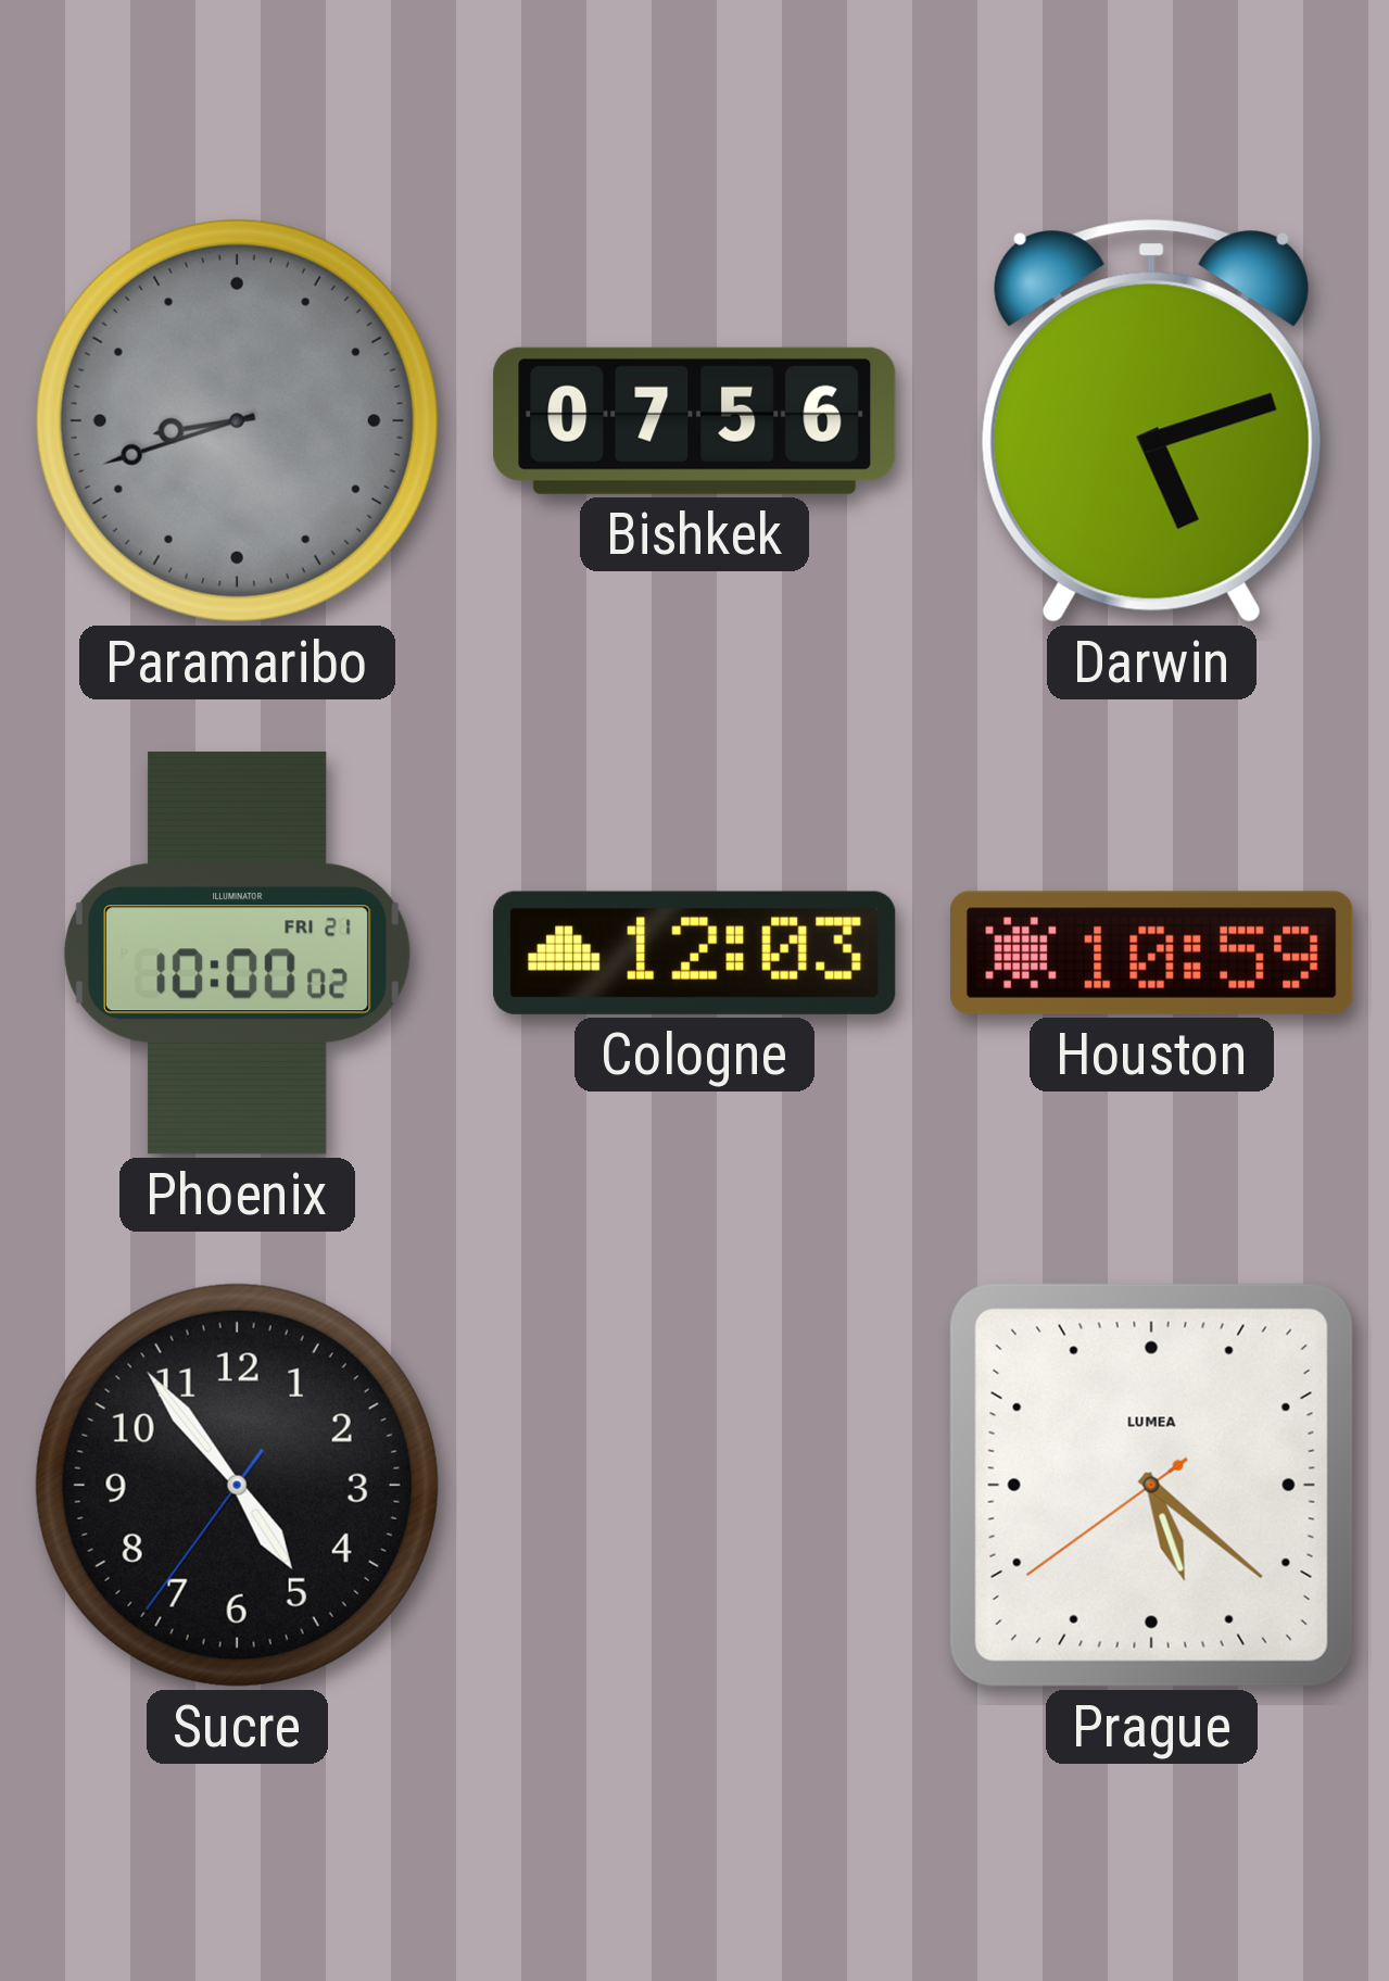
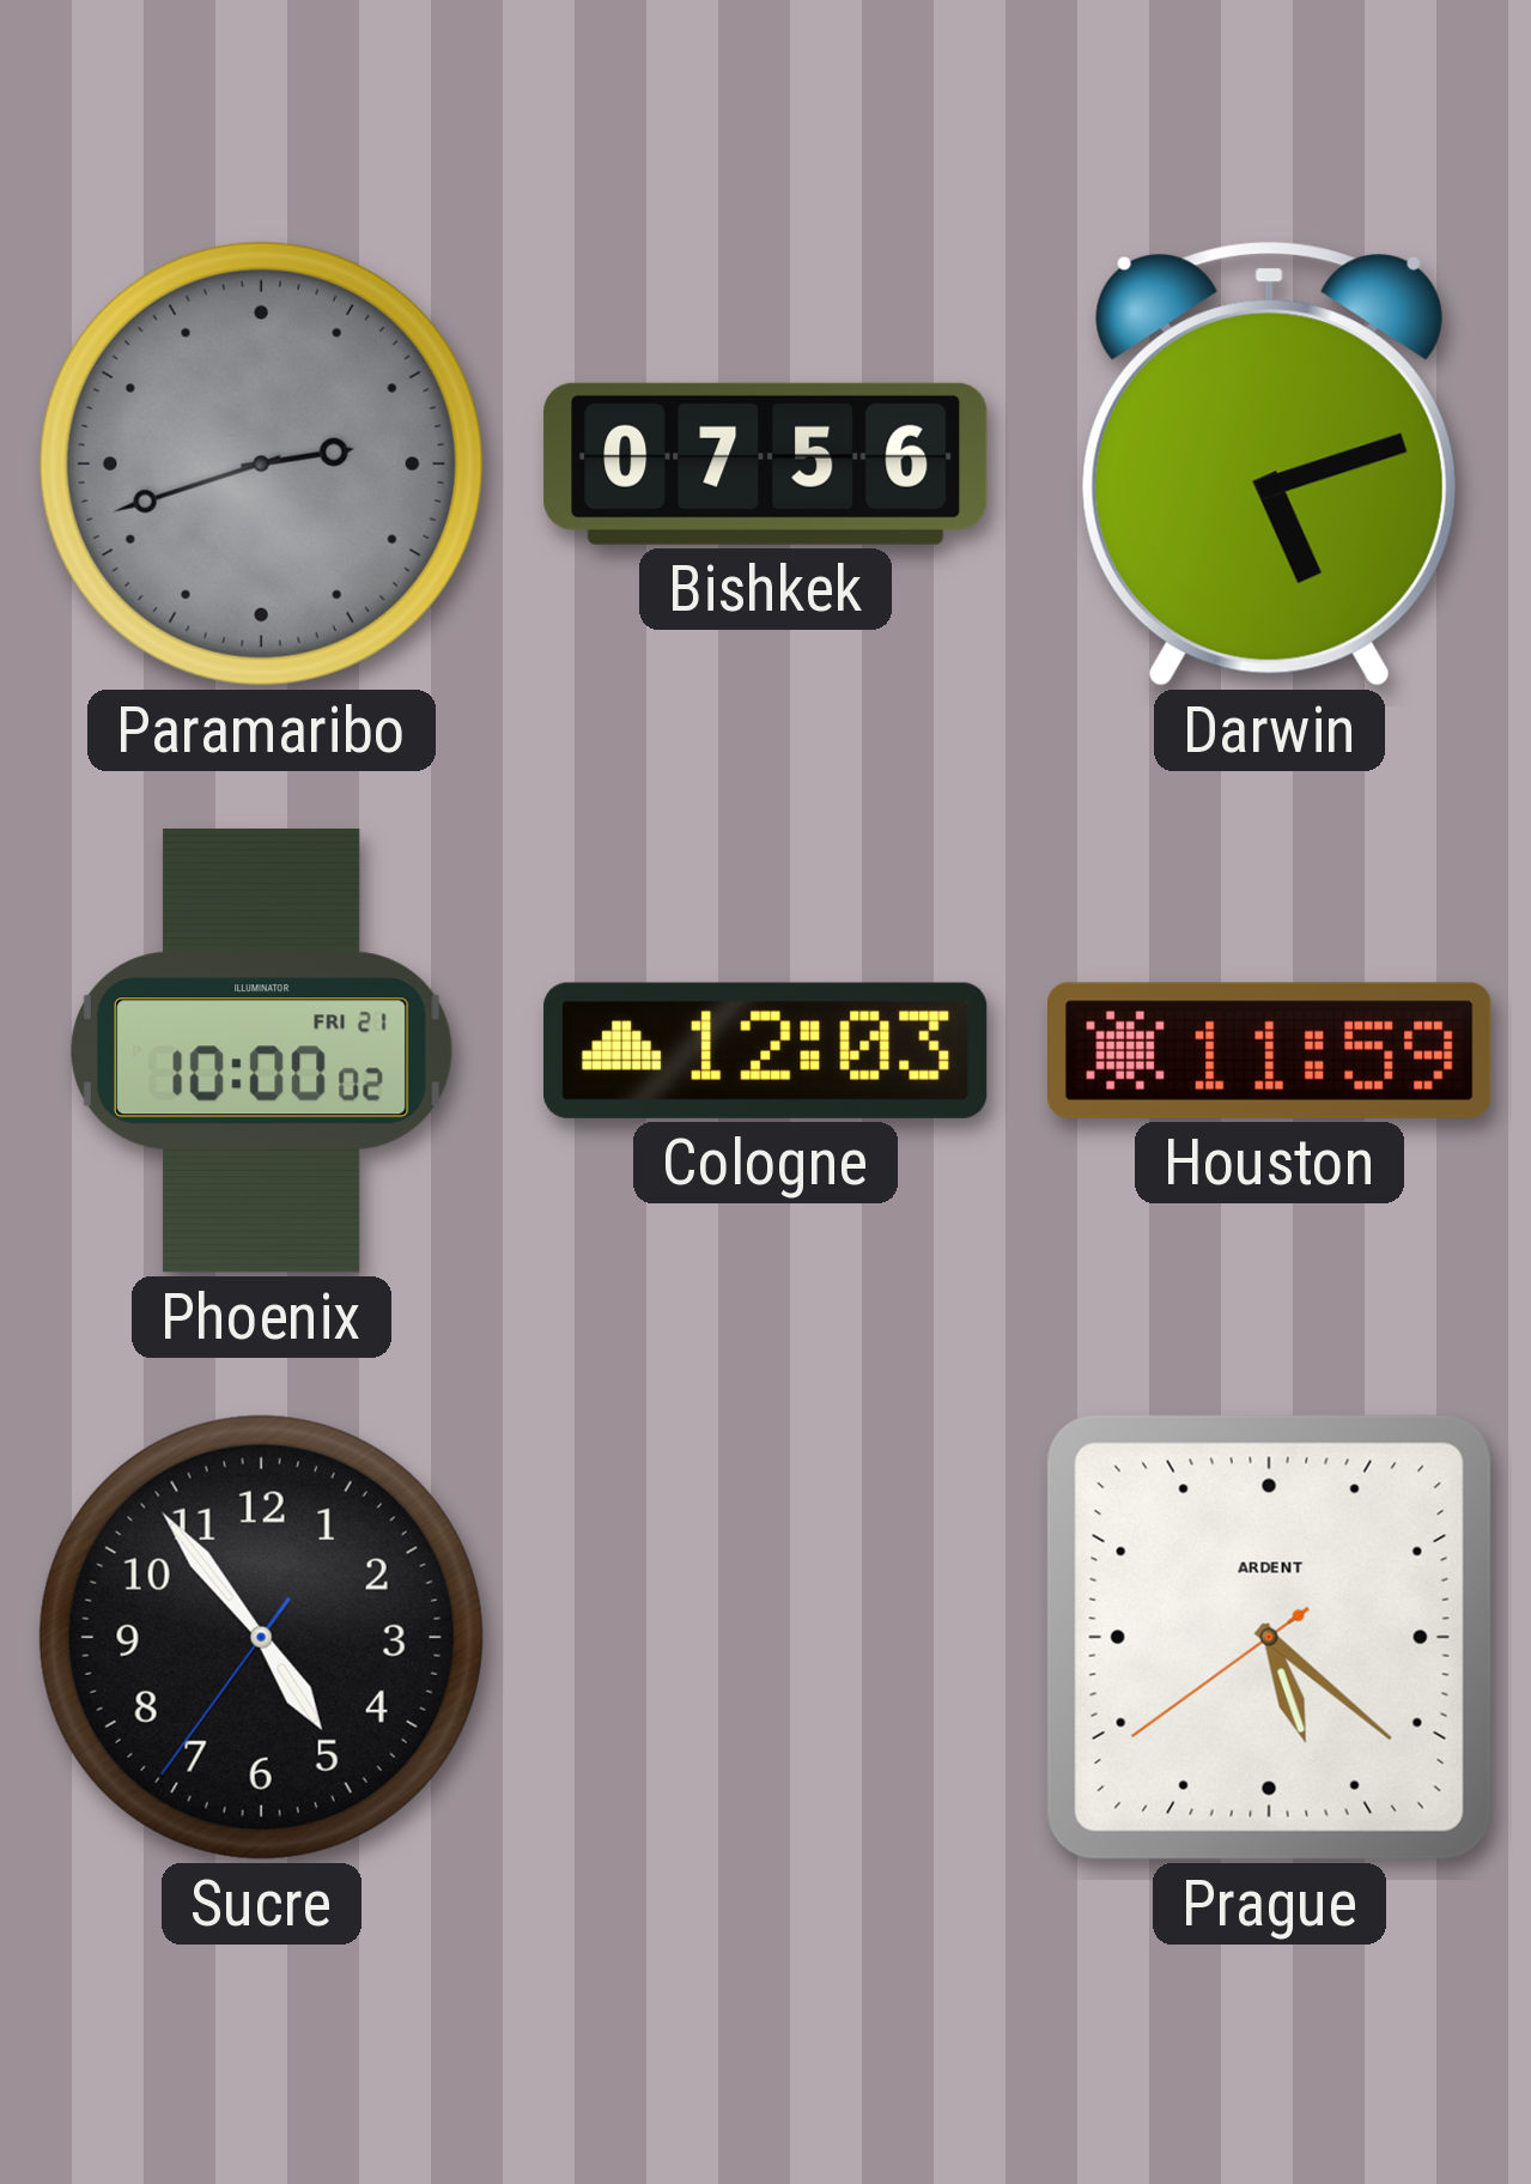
Paramaribo: 8:42 -> 2:42
Houston: 10:59 -> 11:59
Prague brand: LUMEA -> ARDENT
